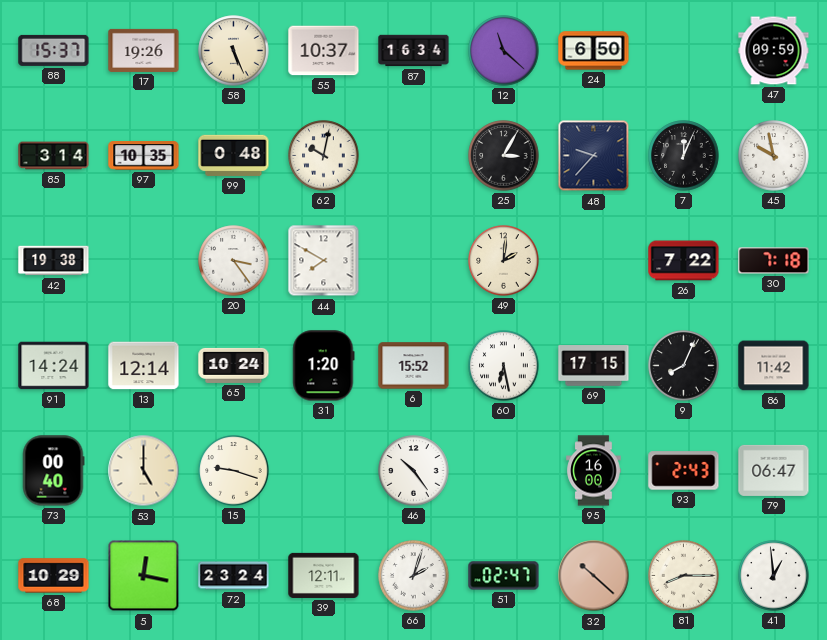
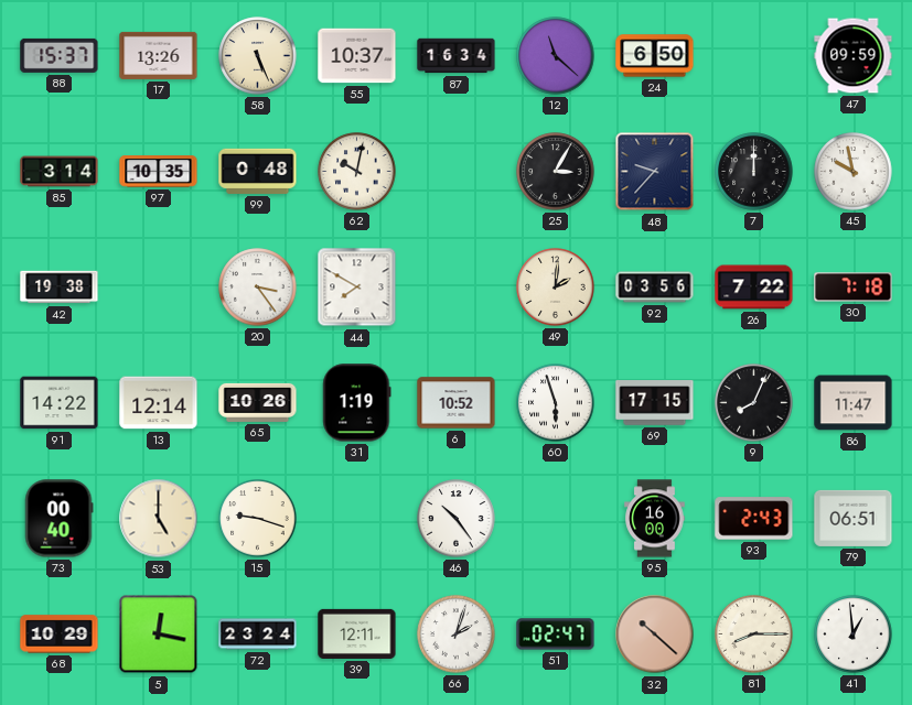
17: 19:26 -> 13:26
7: 12:04 -> 12:00
92: none -> 03:56
91: 14:24 -> 14:22
65: 10:24 -> 10:26
31: 1:20 -> 1:19
6: 15:52 -> 10:52
60: 6:28 -> 5:57
86: 11:42 -> 11:47
79: 06:47 -> 06:51
